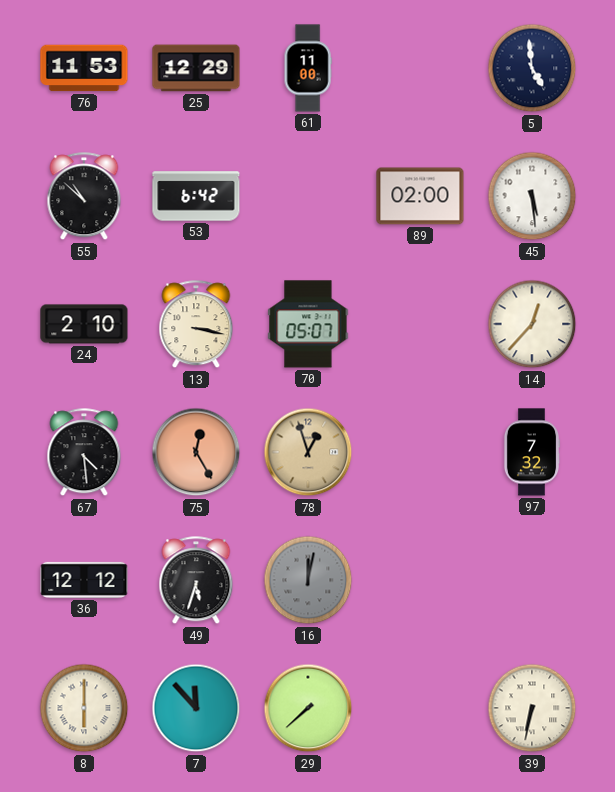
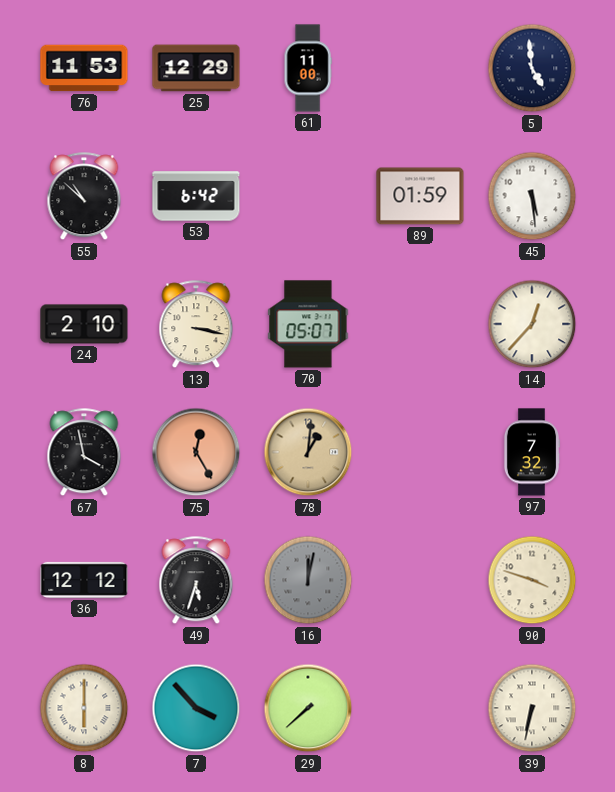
89: 02:00 -> 01:59
67: 4:29 -> 3:58
78: 12:57 -> 1:01
90: none -> 3:48
7: 11:53 -> 3:53
